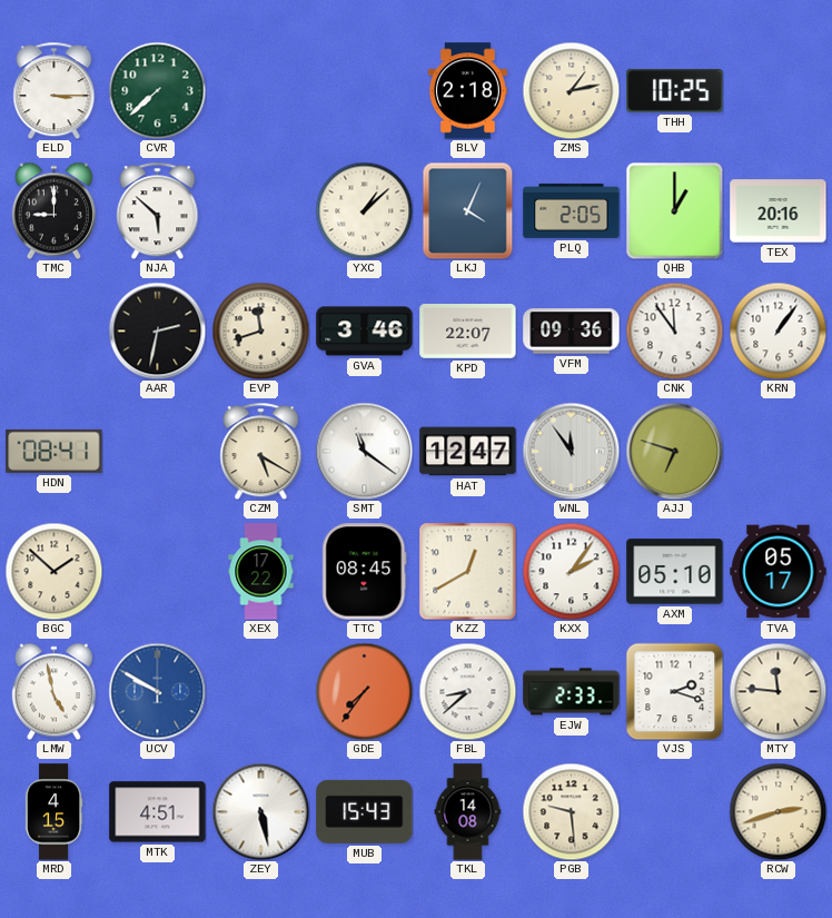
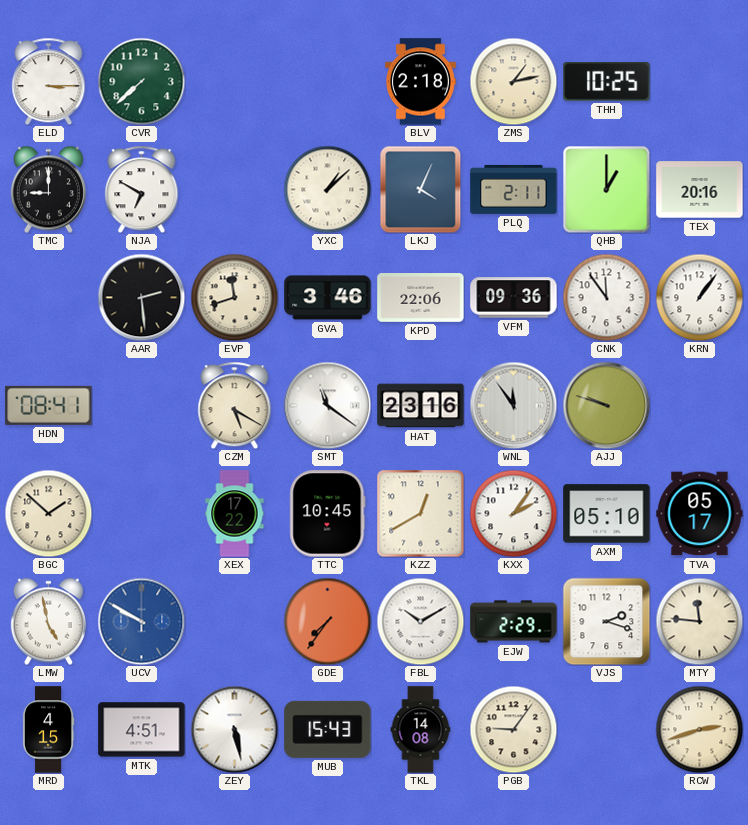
NJA: 5:52 -> 6:50
PLQ: 2:05 -> 2:11
AAR: 2:32 -> 2:29
KPD: 22:07 -> 22:06
HAT: 12:47 -> 23:16
AJJ: 6:48 -> 9:48
TTC: 08:45 -> 10:45
FBL: 8:38 -> 10:10
EJW: 2:33 -> 2:29
PGB: 9:29 -> 9:06
